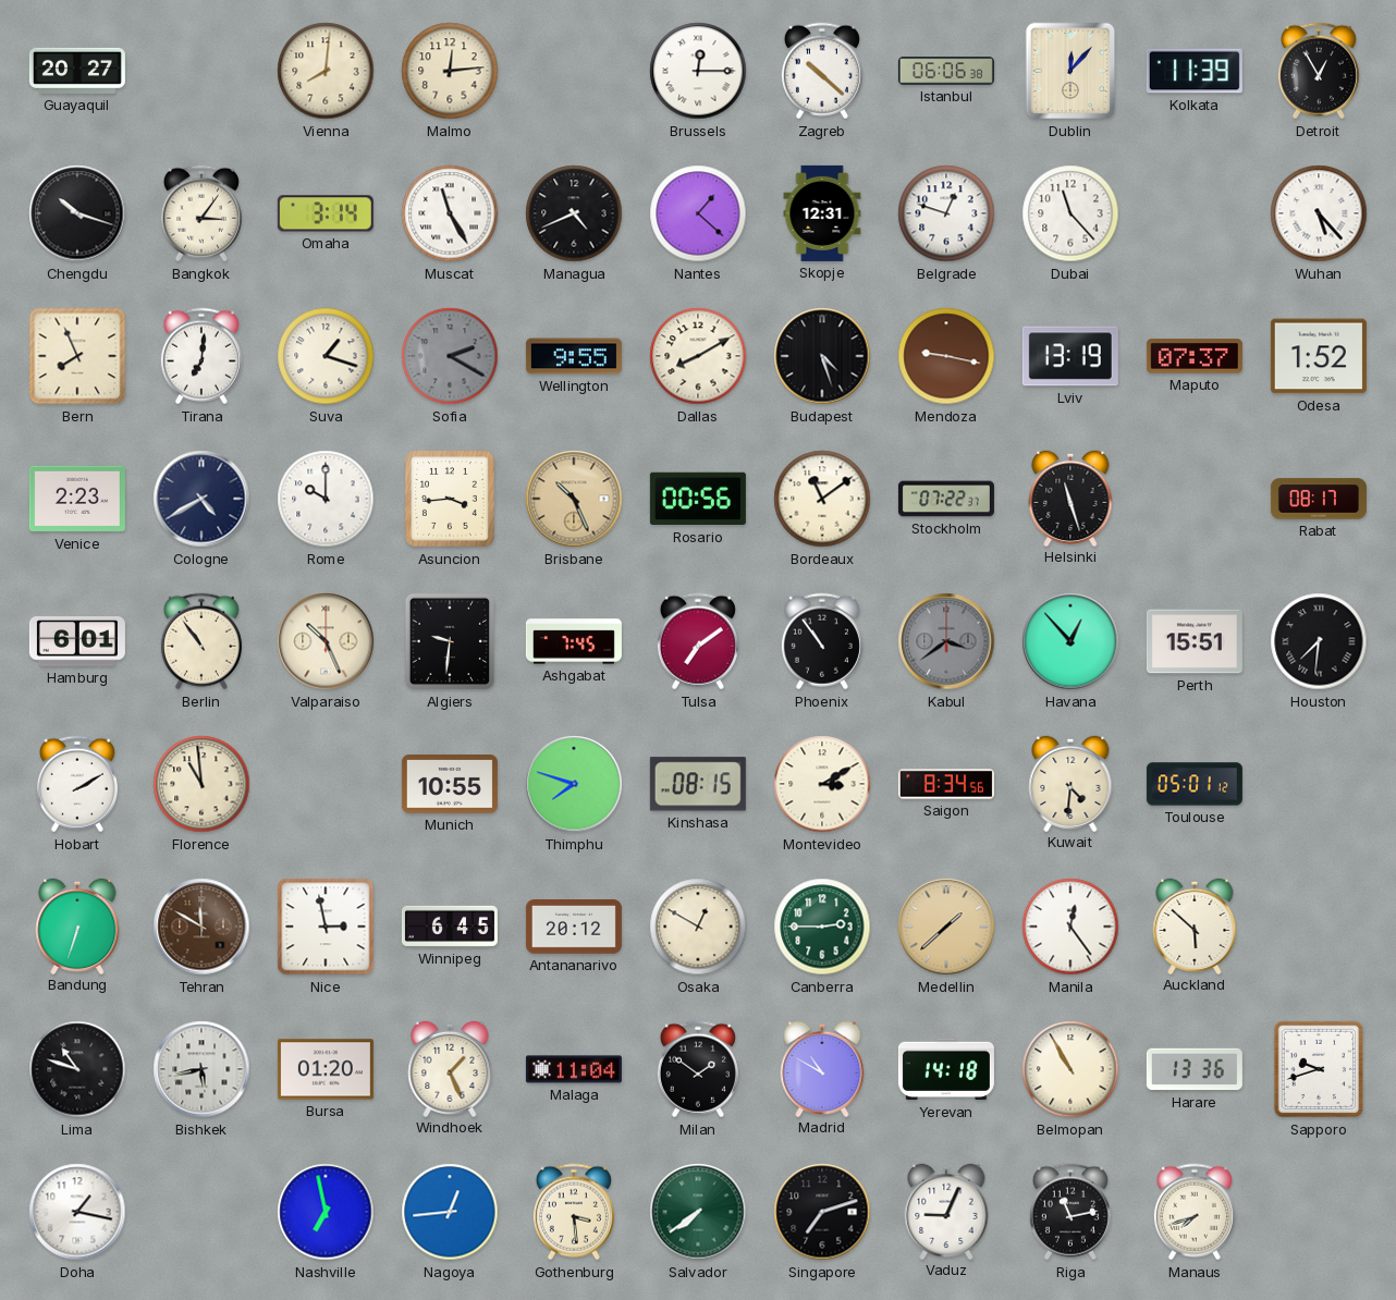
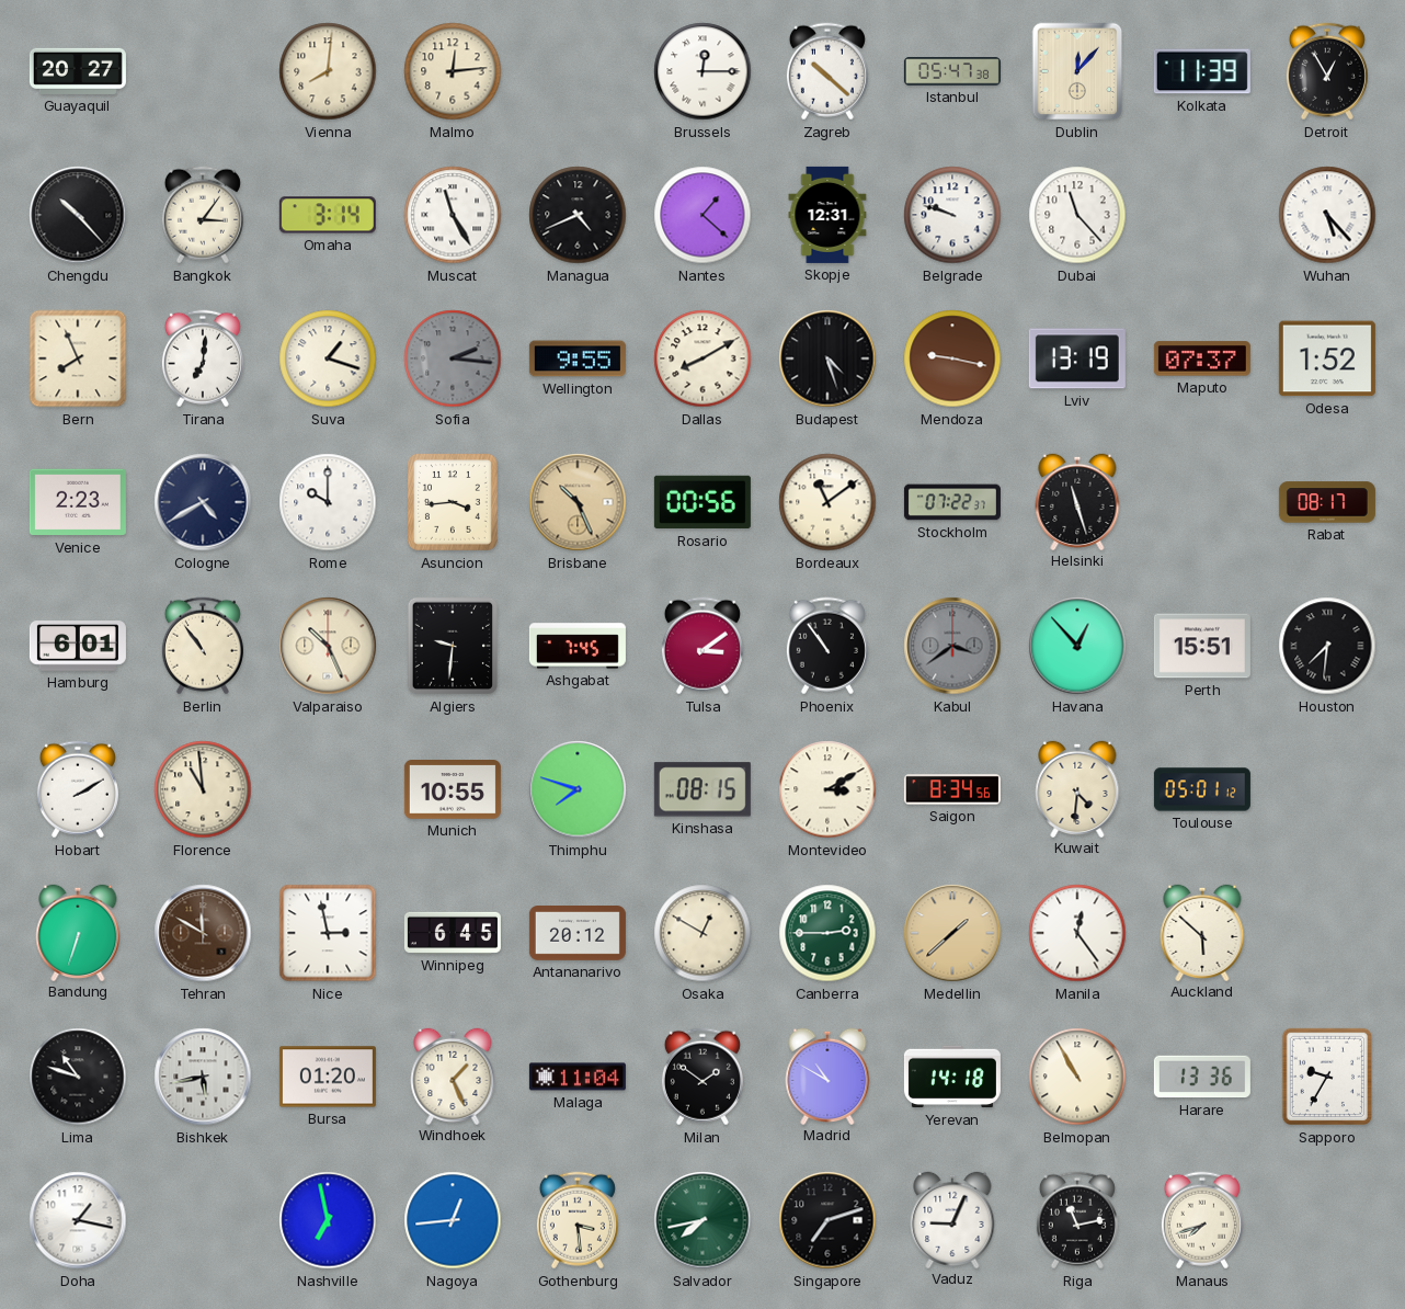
Istanbul: 06:06 -> 05:47
Chengdu: 10:18 -> 10:23
Belgrade: 12:48 -> 9:48
Sofia: 2:20 -> 2:16
Tulsa: 7:09 -> 3:09
Sapporo: 9:42 -> 9:35
Salvador: 7:39 -> 7:43
